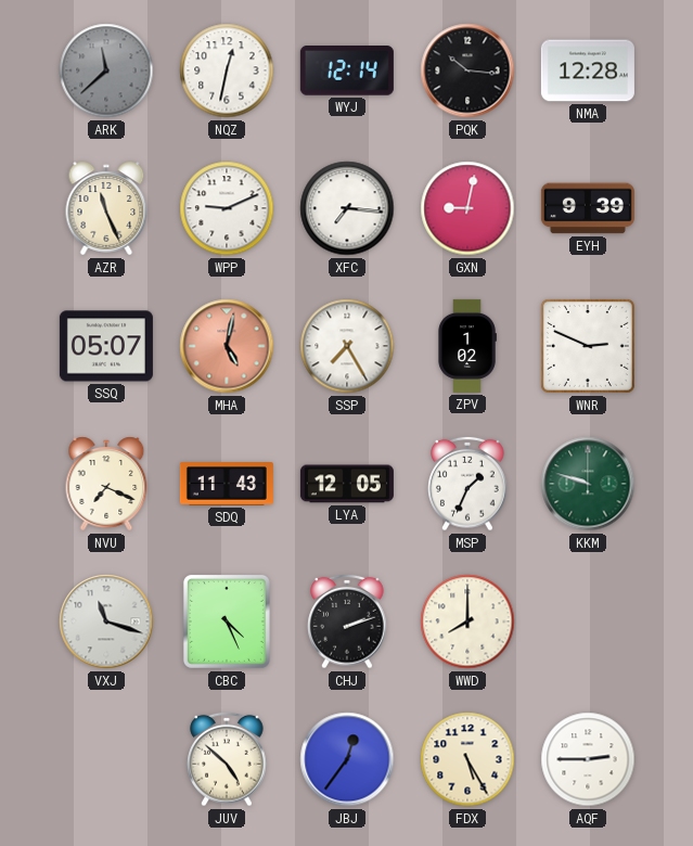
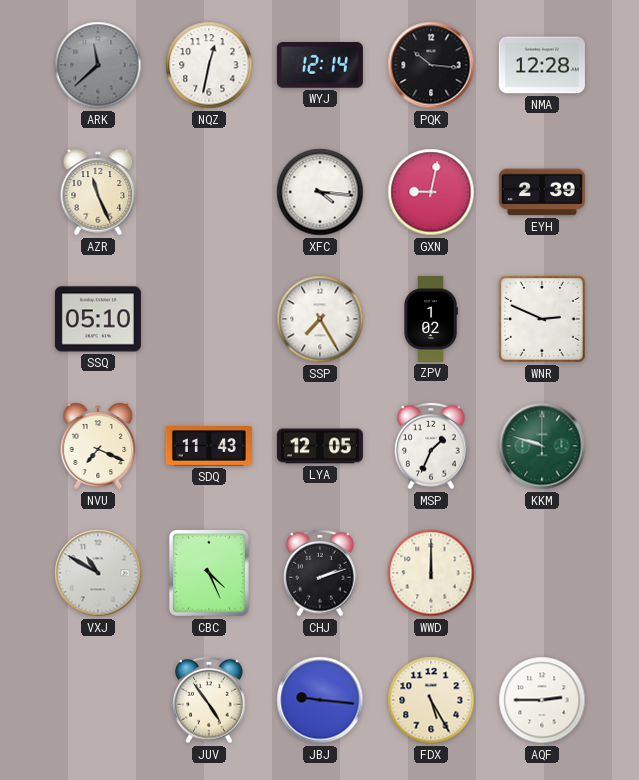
WPP: 9:11 -> none
XFC: 7:16 -> 4:16
EYH: 9:39 -> 2:39
SSQ: 05:07 -> 05:10
MHA: 5:02 -> none
VXJ: 11:18 -> 10:50
WWD: 8:00 -> 12:00
JUV: 4:52 -> 4:54
JBJ: 12:36 -> 9:16
